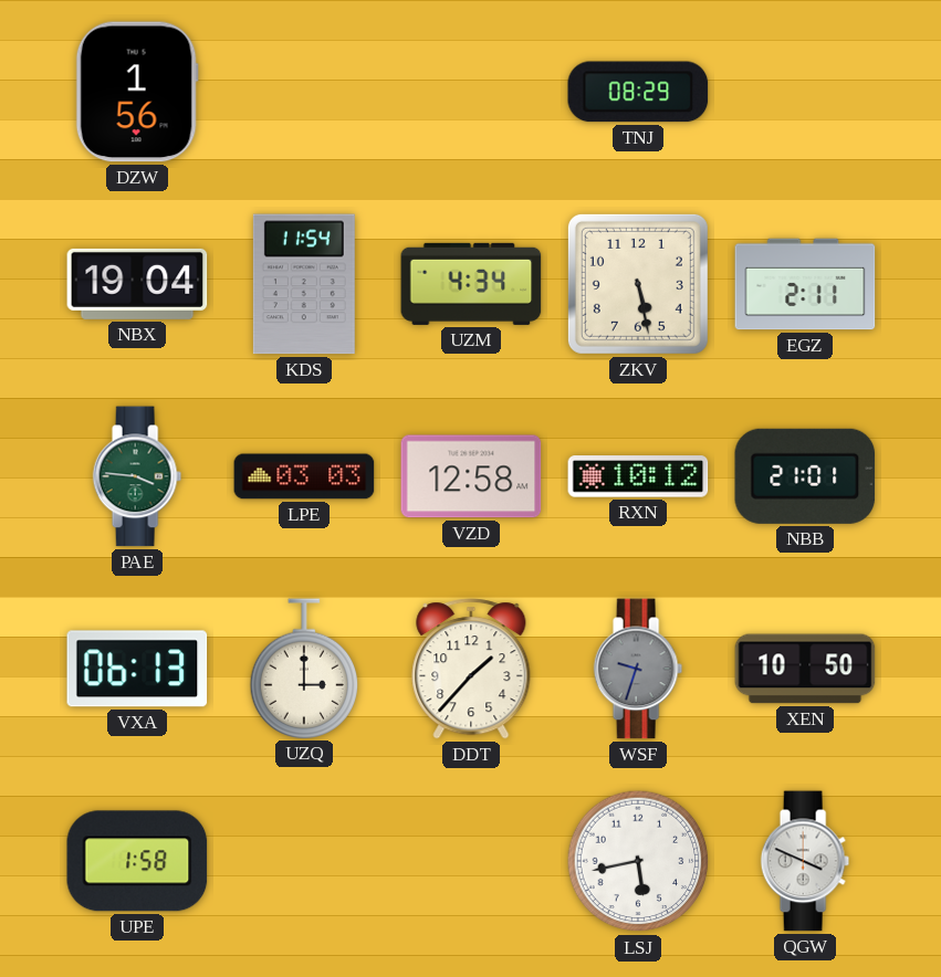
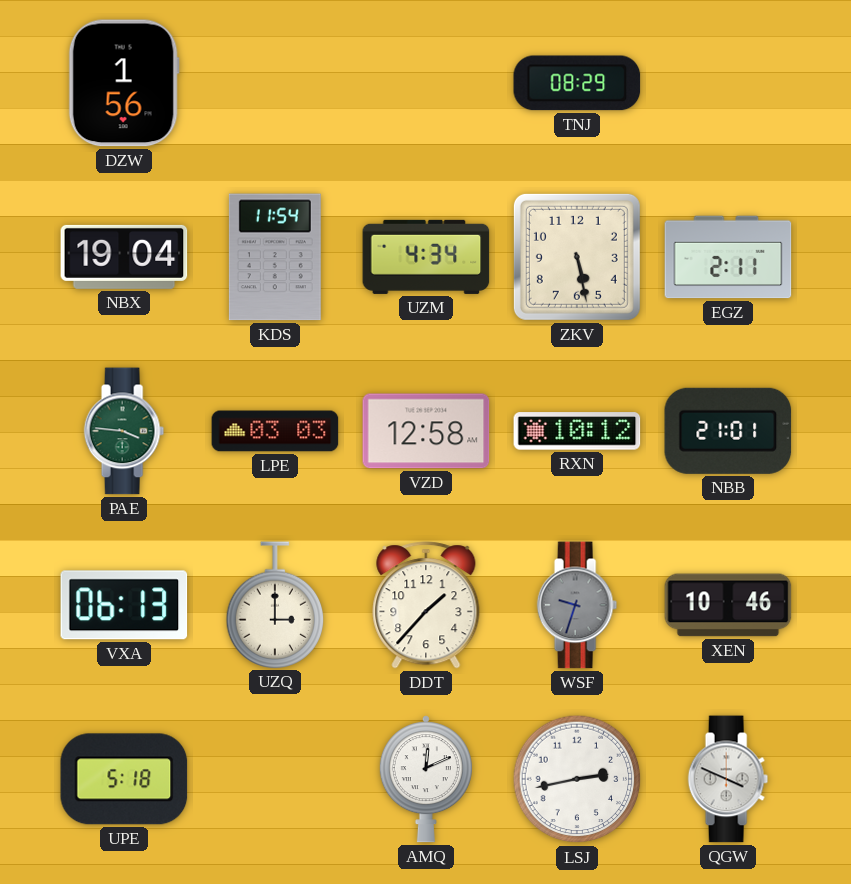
XEN: 10:50 -> 10:46
UPE: 1:58 -> 5:18
AMQ: none -> 12:11
LSJ: 5:43 -> 2:43
